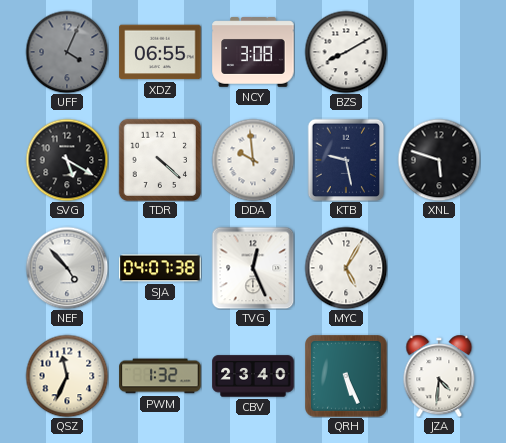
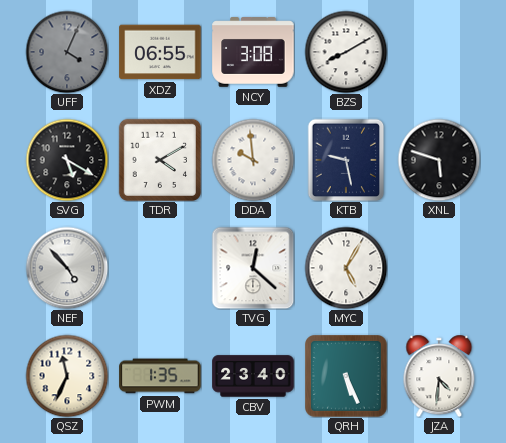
TDR: 4:22 -> 4:10
SJA: 04:07 -> none
TVG: 12:26 -> 12:22
PWM: 1:32 -> 1:35
